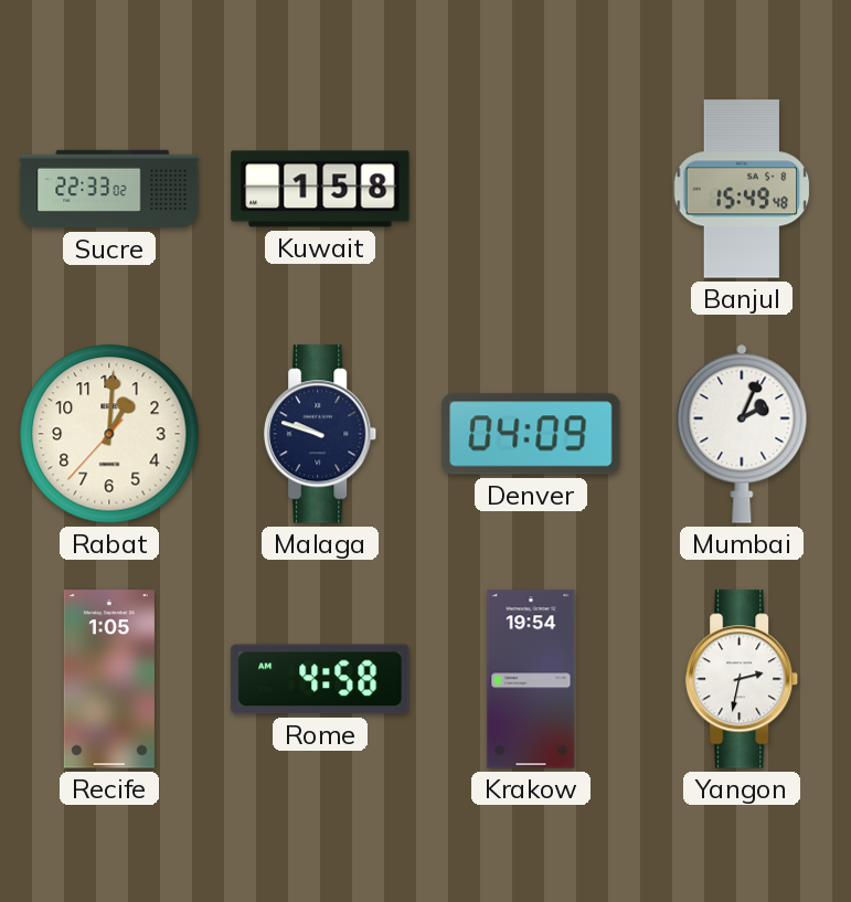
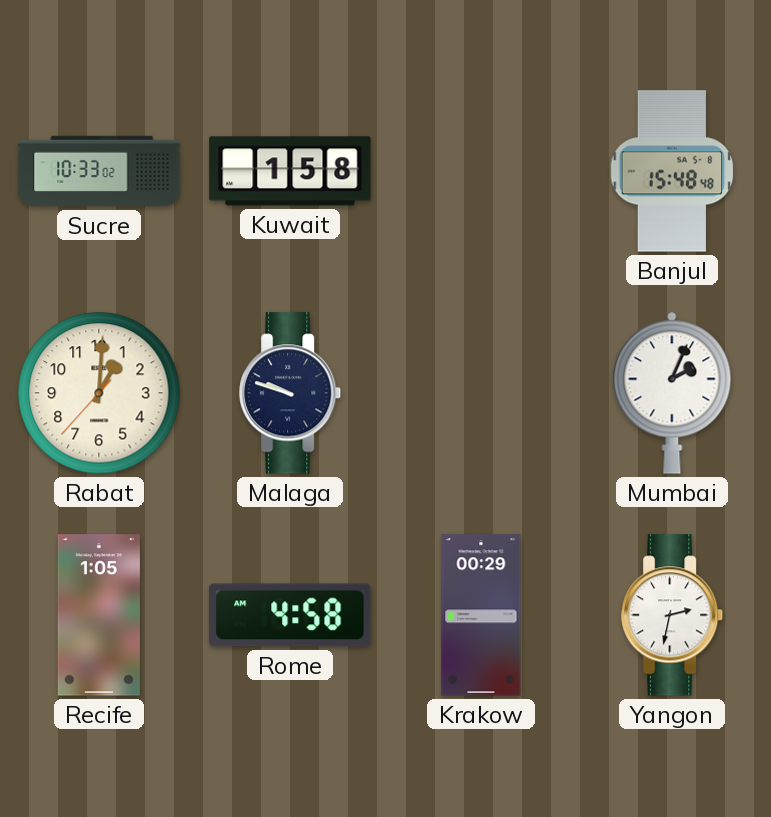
Sucre: 22:33 -> 10:33
Banjul: 15:49 -> 15:48
Denver: 04:09 -> none
Krakow: 19:54 -> 00:29
